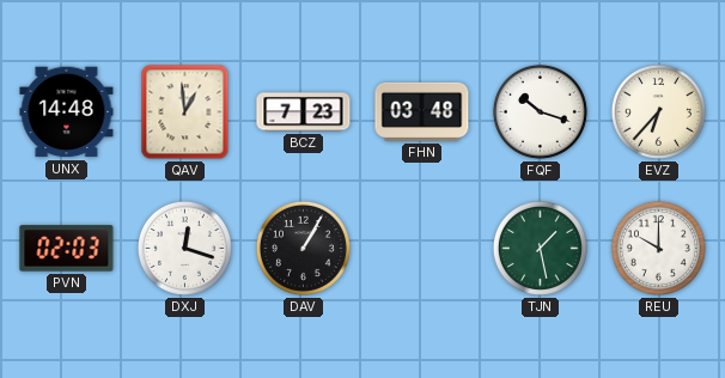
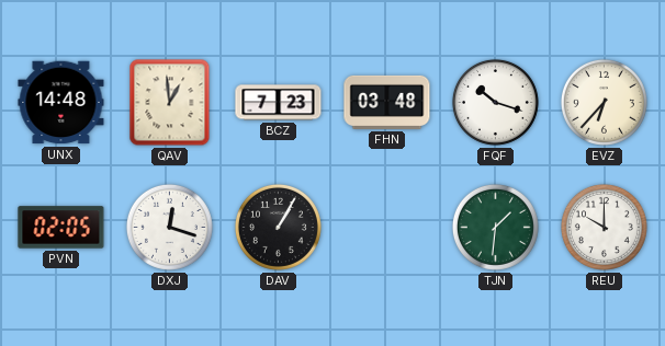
PVN: 02:03 -> 02:05
TJN: 1:28 -> 1:31
